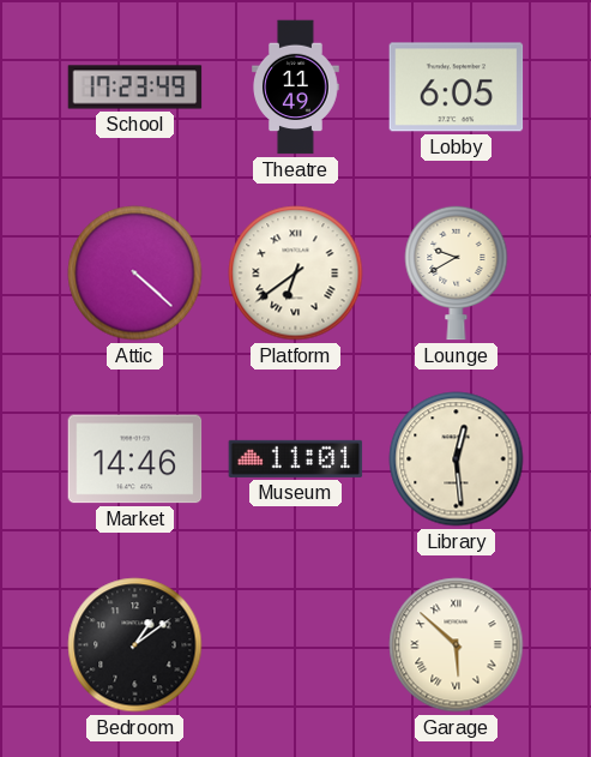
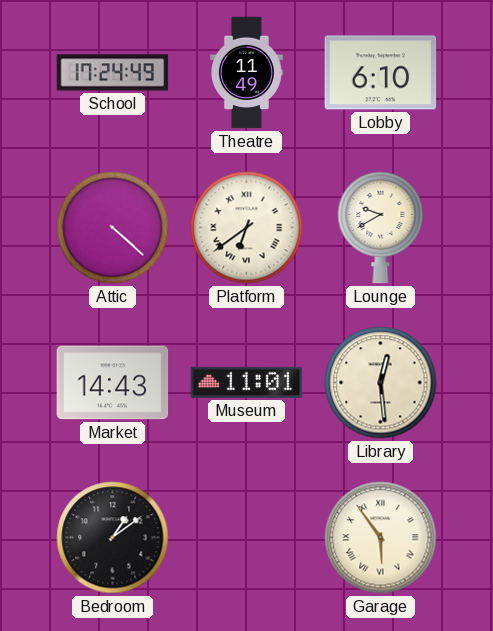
School: 17:23 -> 17:24
Lobby: 6:05 -> 6:10
Market: 14:46 -> 14:43
Garage: 5:52 -> 5:54
